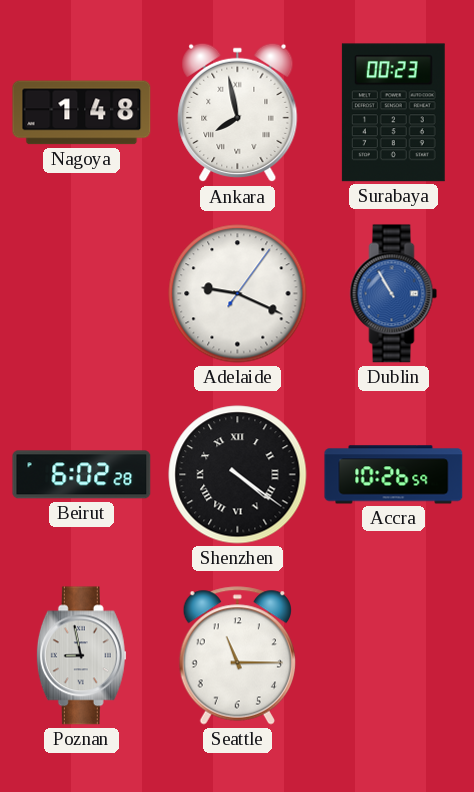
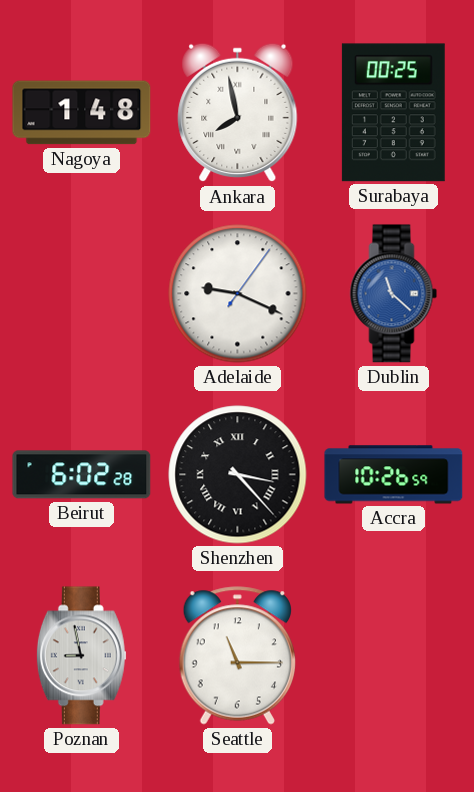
Surabaya: 00:23 -> 00:25
Dublin: 10:55 -> 11:22
Shenzhen: 4:21 -> 3:23
